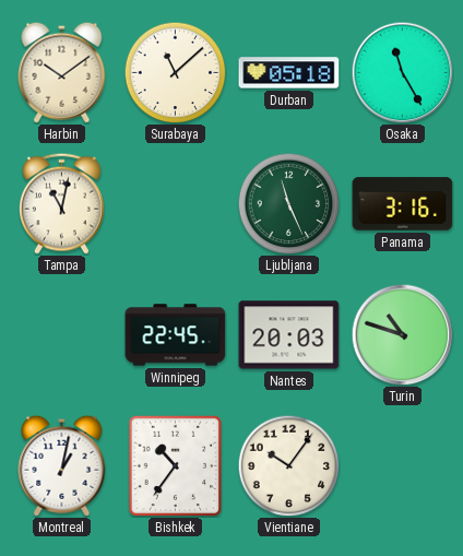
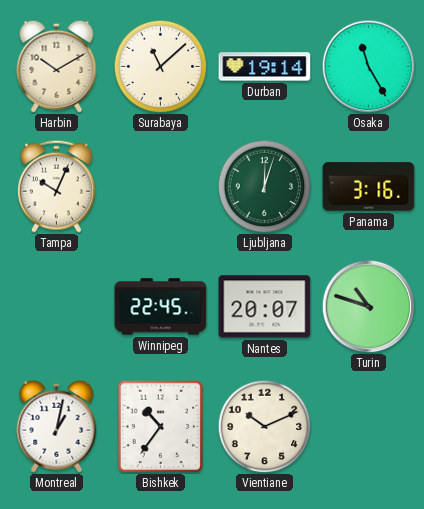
Harbin: 10:09 -> 10:10
Durban: 05:18 -> 19:14
Tampa: 11:02 -> 10:04
Ljubljana: 11:26 -> 12:03
Nantes: 20:03 -> 20:07
Vientiane: 10:06 -> 10:11
